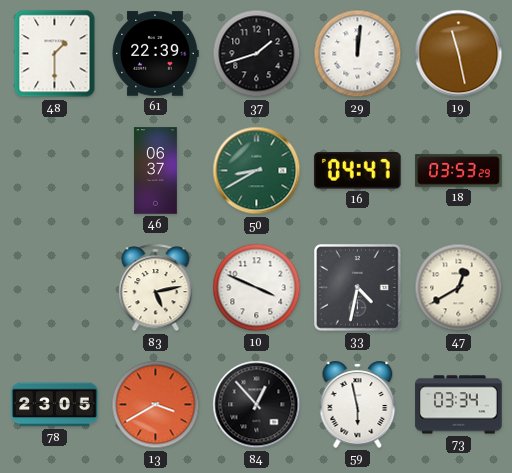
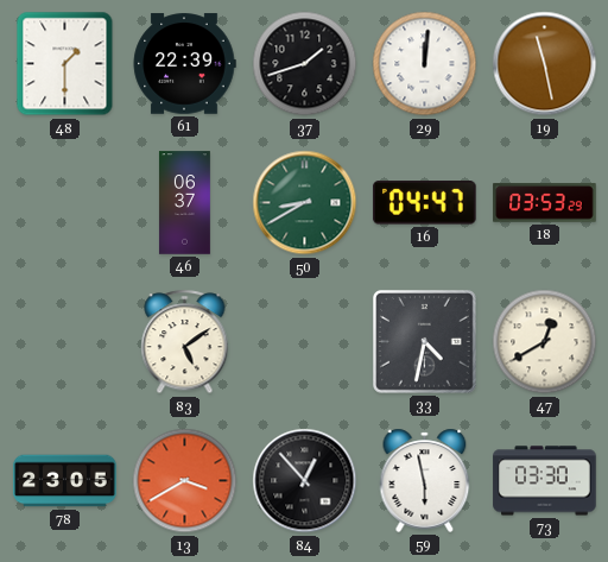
83: 5:13 -> 5:09
10: 3:49 -> none
73: 03:34 -> 03:30
